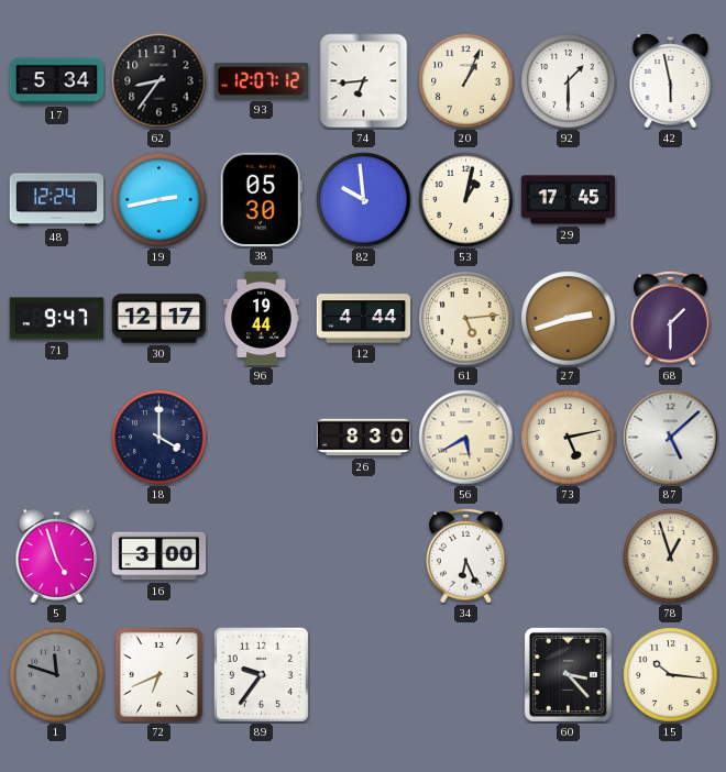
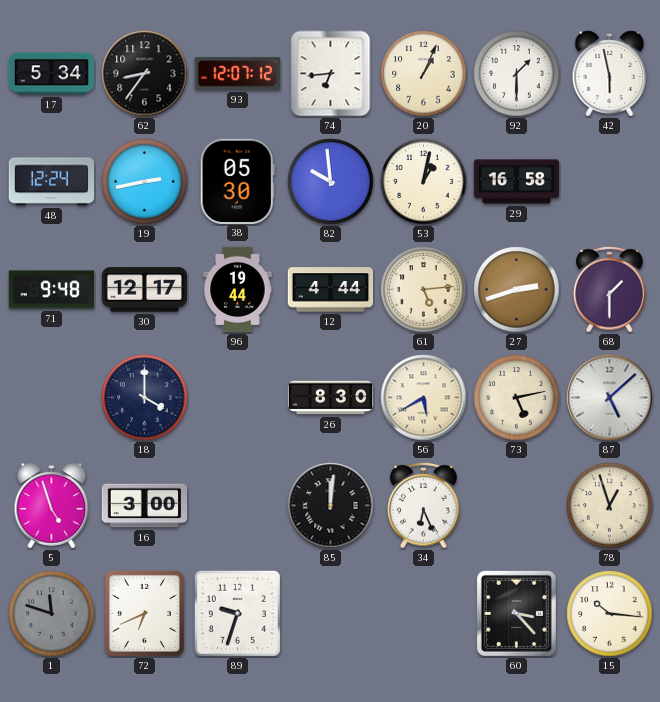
29: 17:45 -> 16:58
71: 9:47 -> 9:48
85: none -> 12:01
89: 9:36 -> 9:33
